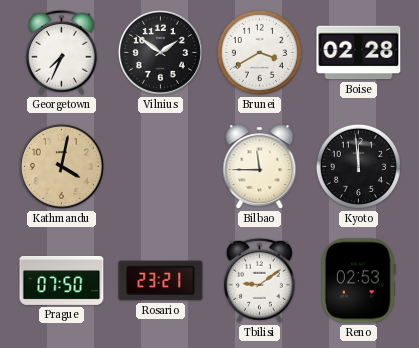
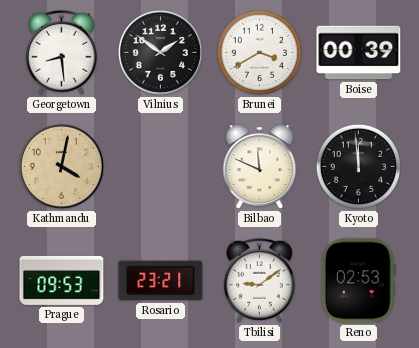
Georgetown: 7:34 -> 8:29
Boise: 02:28 -> 00:39
Bilbao: 11:45 -> 11:49
Prague: 07:50 -> 09:53
